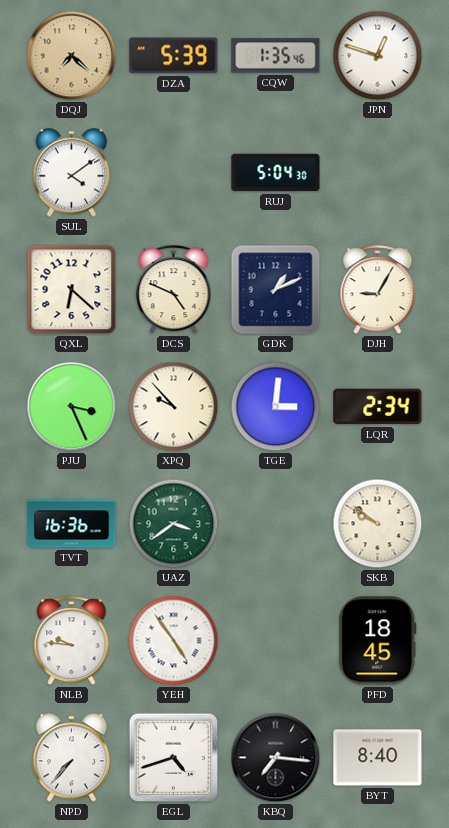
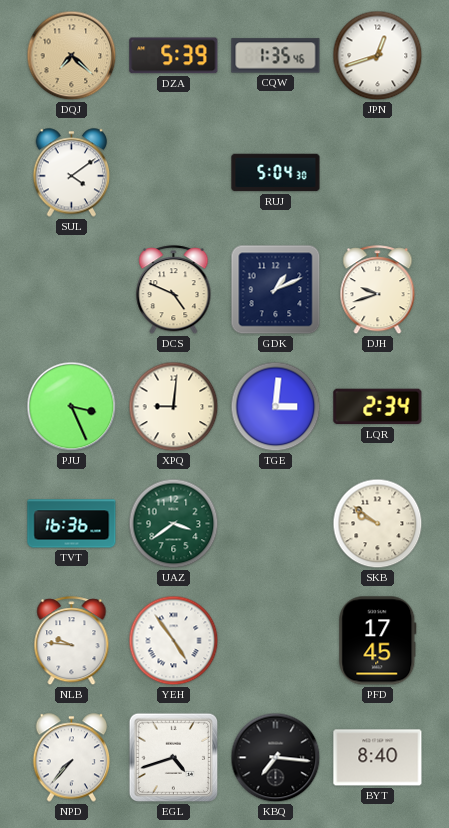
JPN: 12:48 -> 12:42
QXL: 6:22 -> none
DJH: 9:05 -> 9:42
XPQ: 9:53 -> 9:01
PFD: 18:45 -> 17:45
